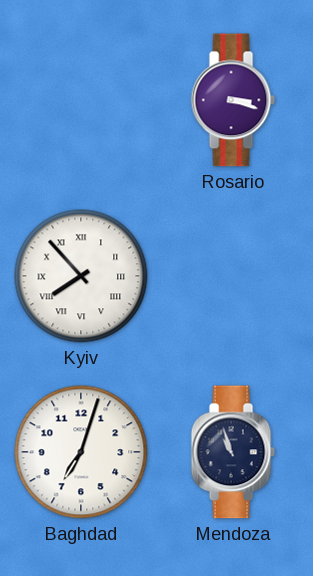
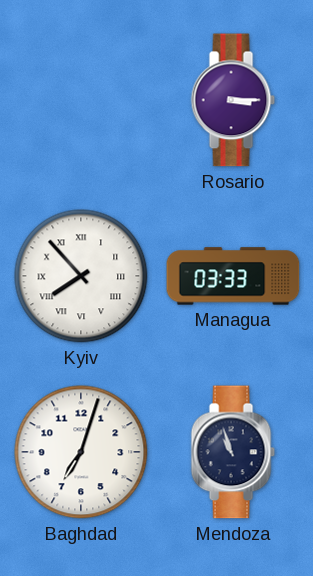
Rosario: 3:18 -> 3:15
Managua: none -> 03:33
